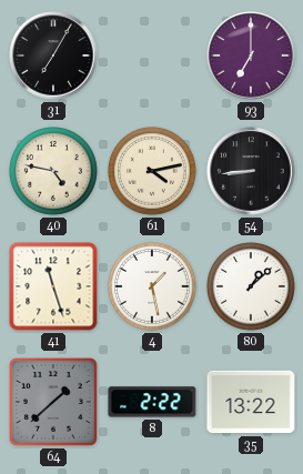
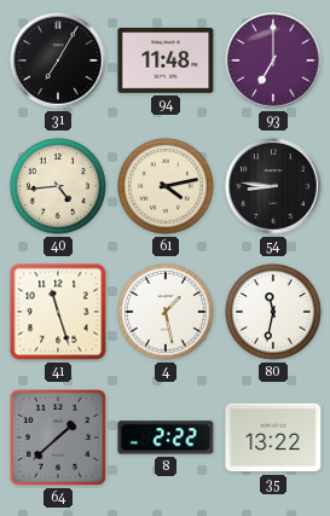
94: none -> 11:48
40: 4:47 -> 4:44
54: 8:44 -> 8:46
80: 1:08 -> 11:32
